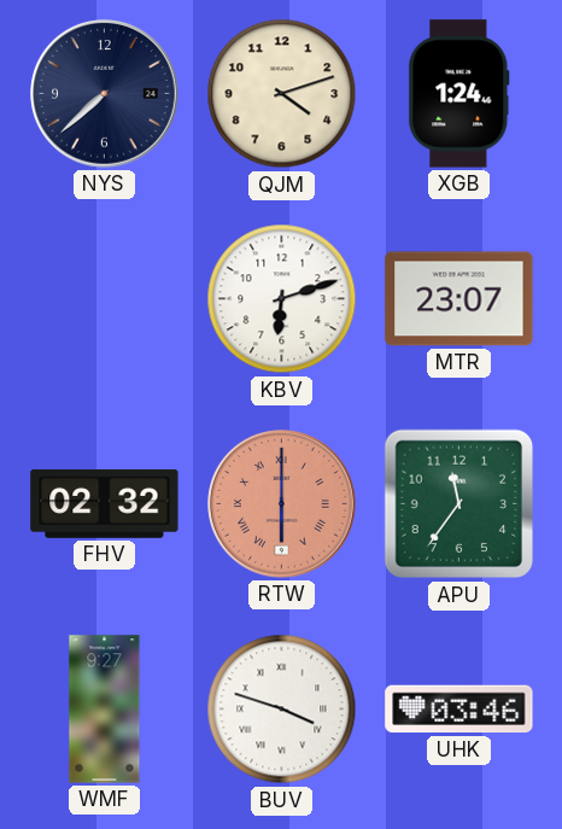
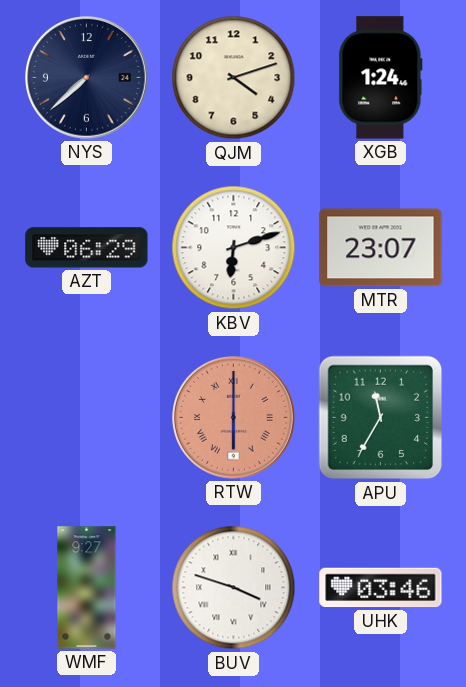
AZT: none -> 06:29
FHV: 02:32 -> none
APU: 11:36 -> 11:35
